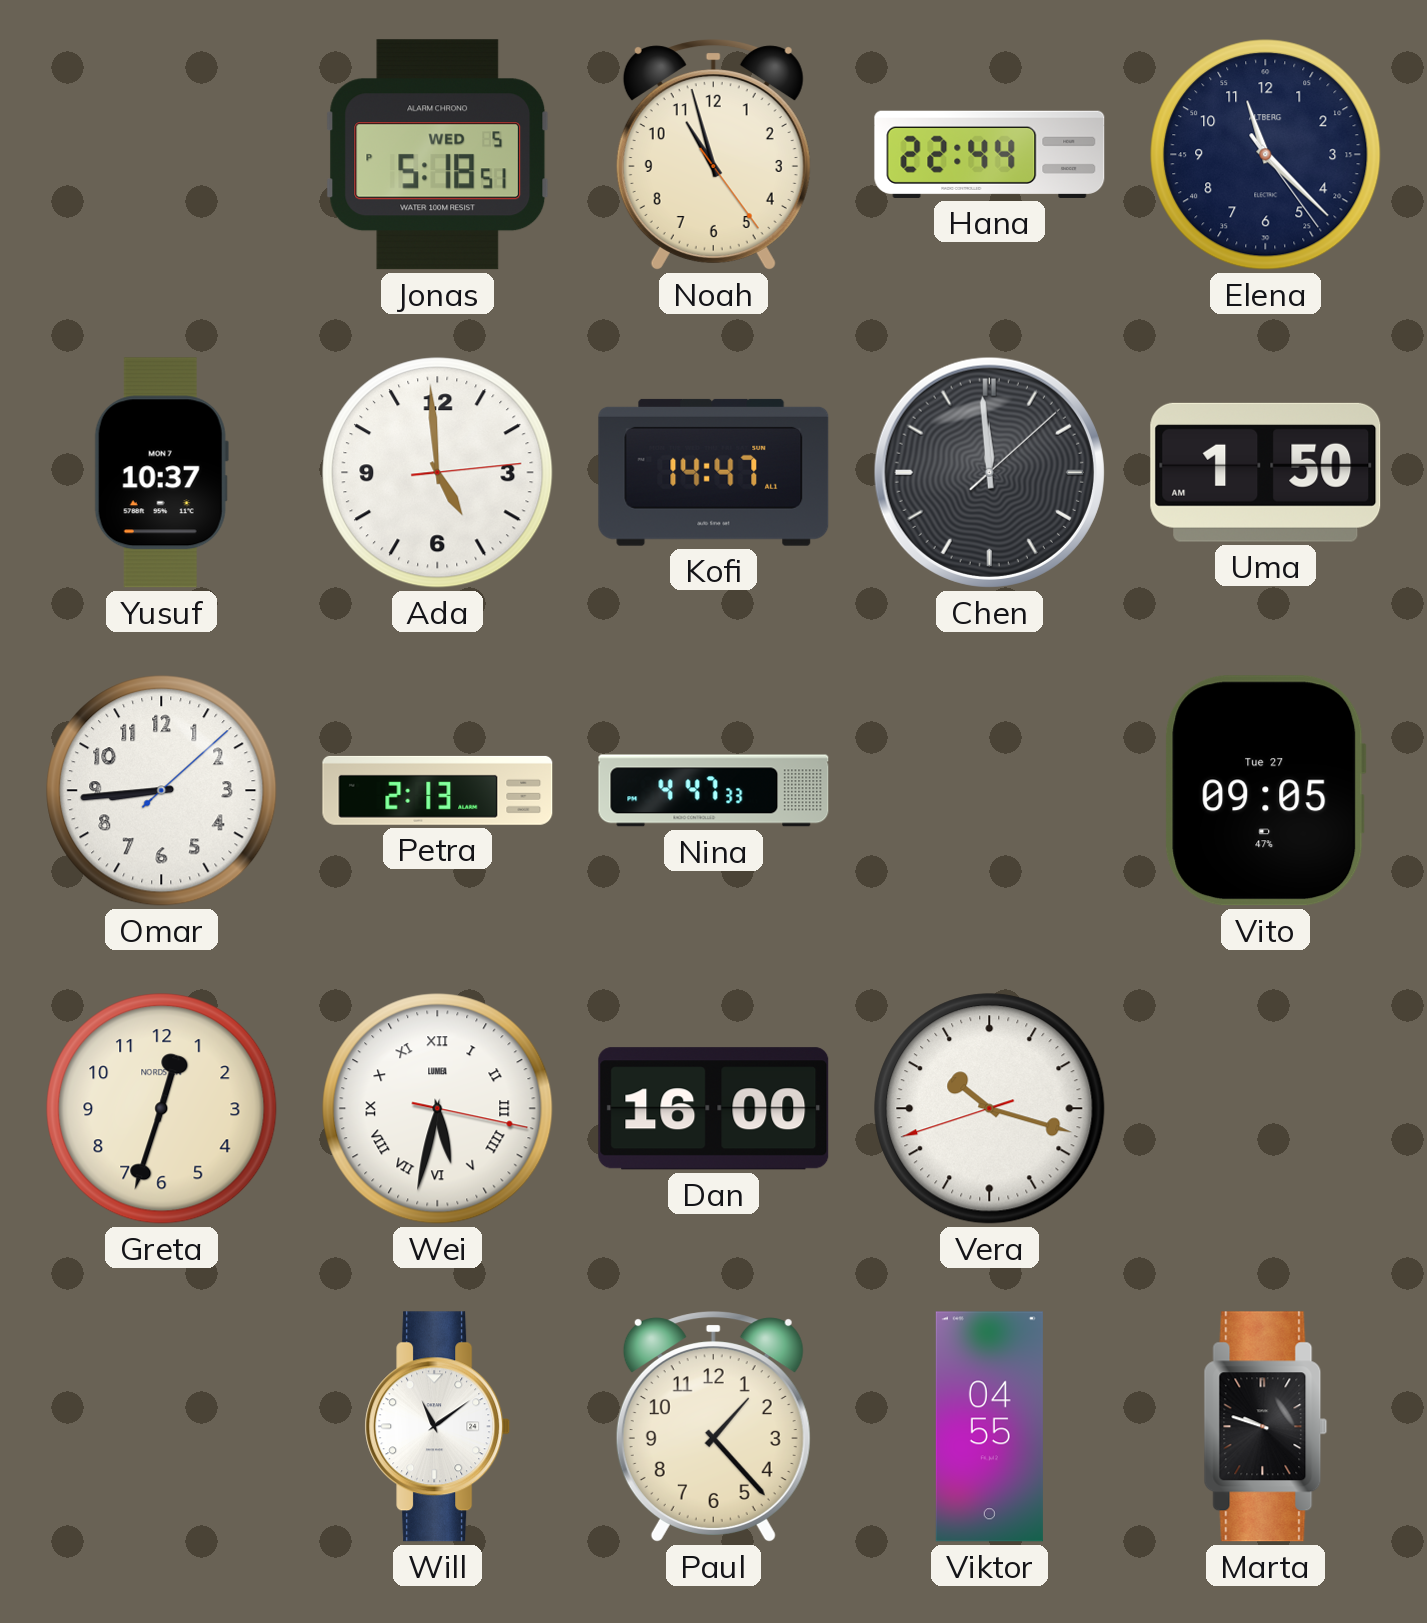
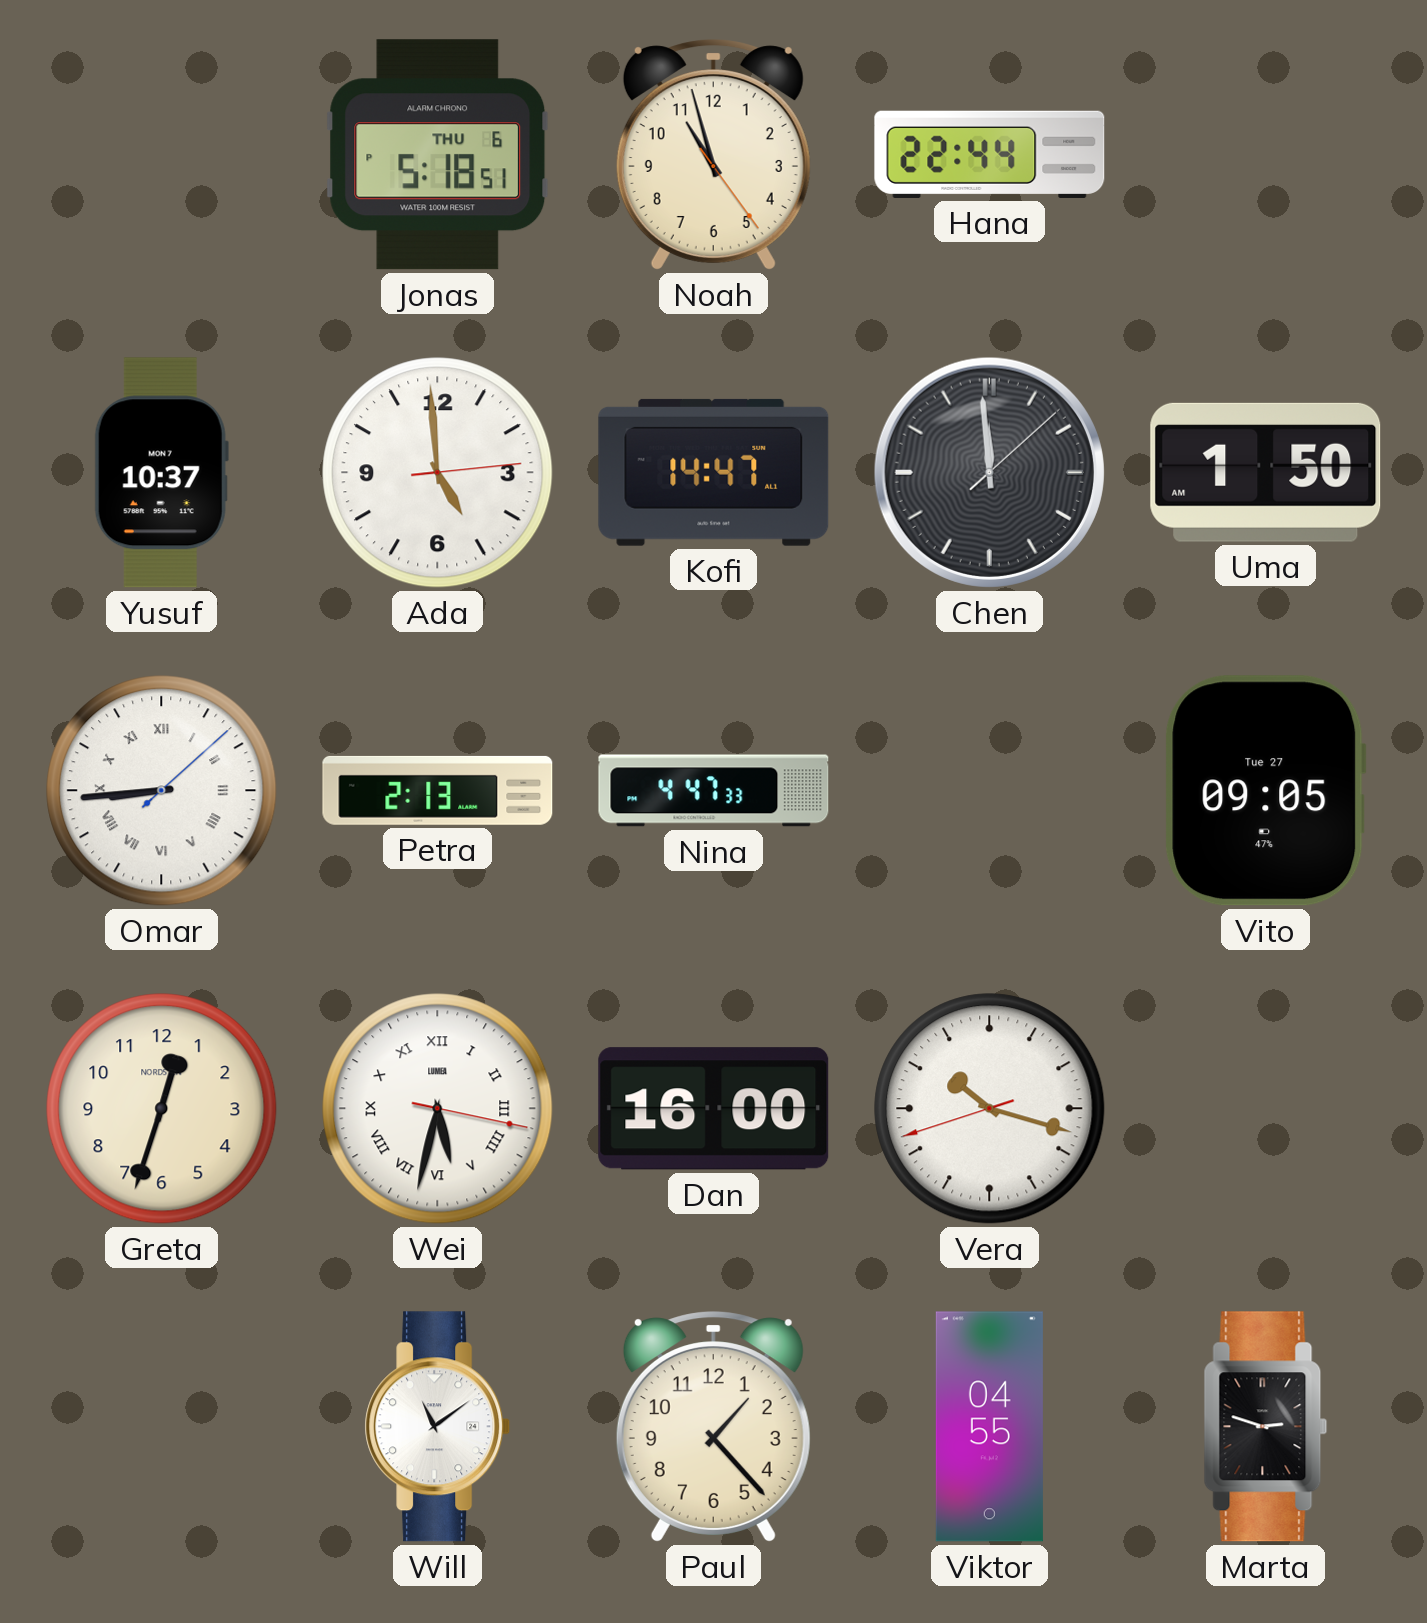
Jonas date: WED 5 -> THU 6
Elena: 11:22 -> none
Omar numerals: Arabic -> Roman
Marta: 9:48 -> 2:48
